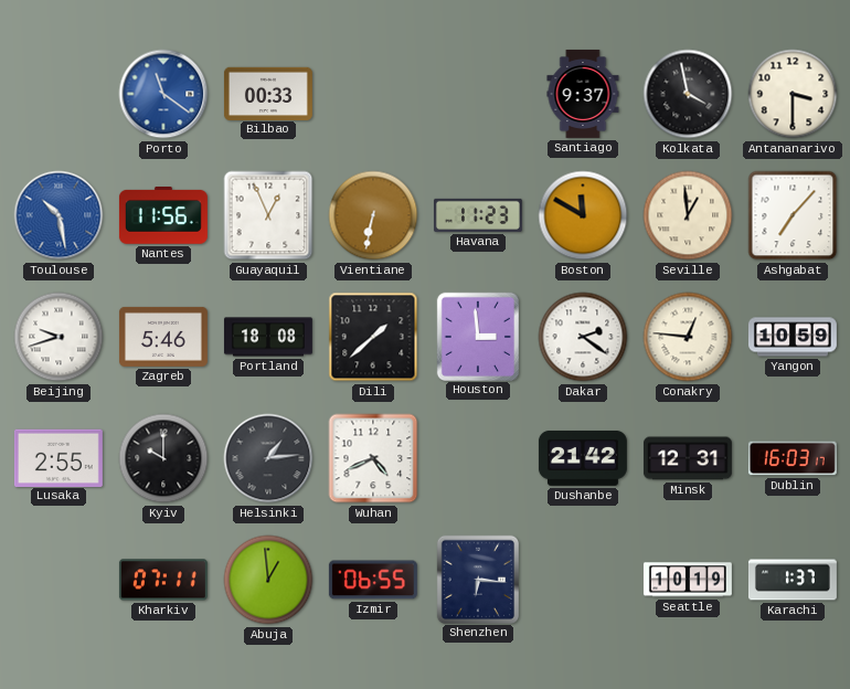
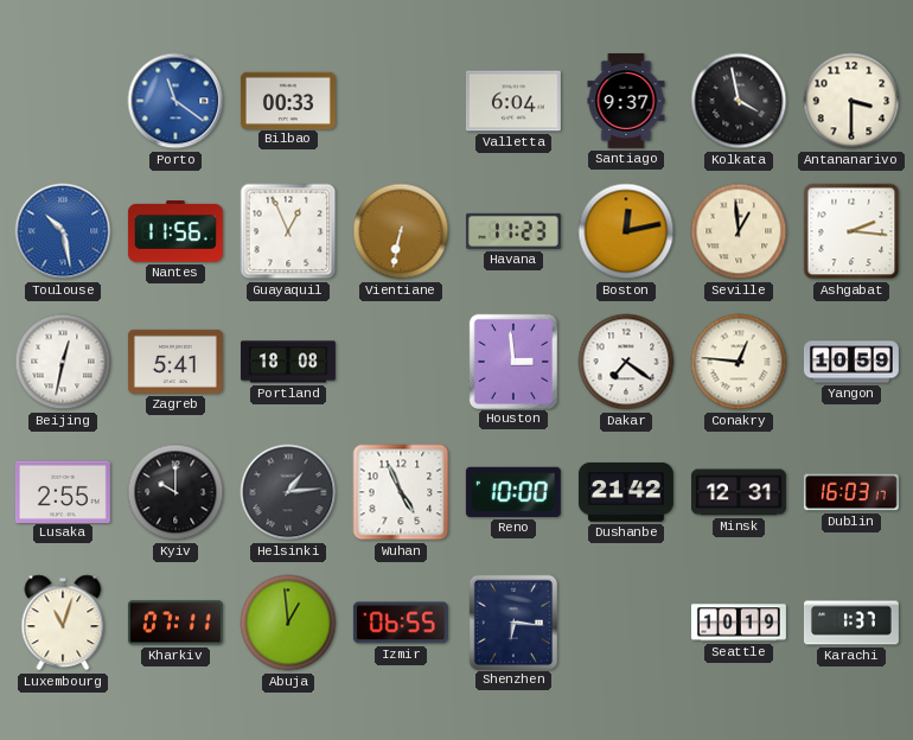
Valletta: none -> 6:04
Boston: 11:50 -> 12:13
Ashgabat: 7:07 -> 2:16
Beijing: 9:42 -> 12:32
Zagreb: 5:46 -> 5:41
Dili: 1:38 -> none
Dakar: 2:21 -> 7:21
Wuhan: 4:41 -> 4:56
Reno: none -> 10:00
Luxembourg: none -> 11:03
